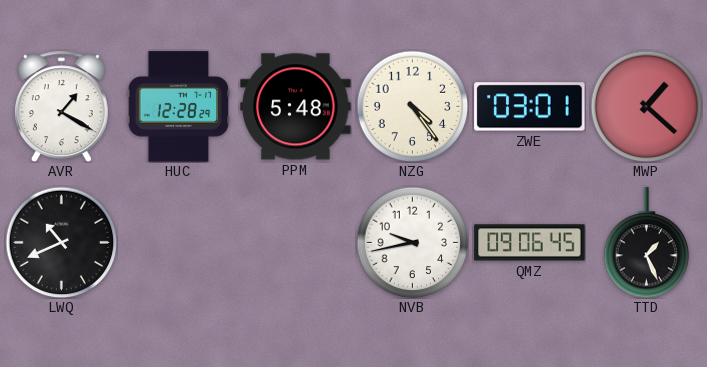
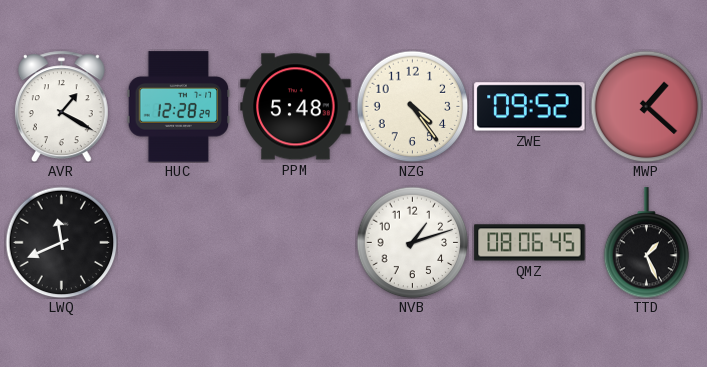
ZWE: 03:01 -> 09:52
LWQ: 10:41 -> 11:41
NVB: 9:43 -> 1:12
QMZ: 09:06 -> 08:06
